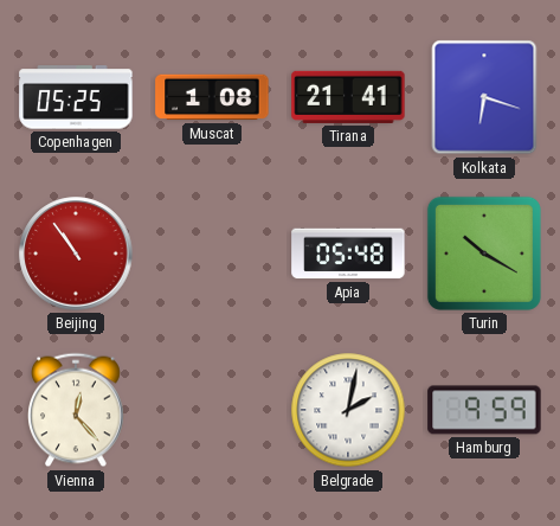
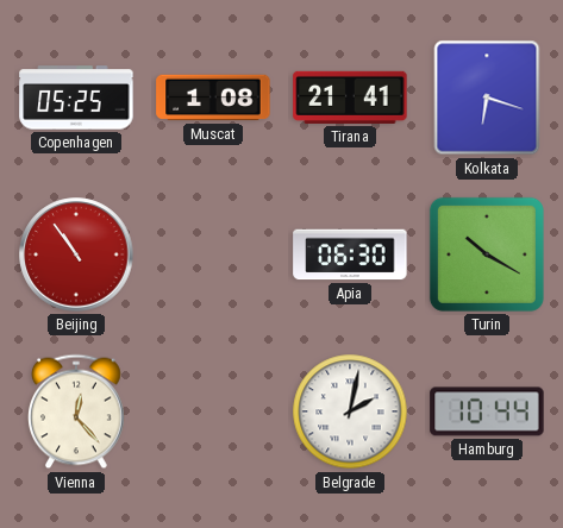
Apia: 05:48 -> 06:30
Hamburg: 9:59 -> 10:44
